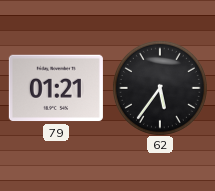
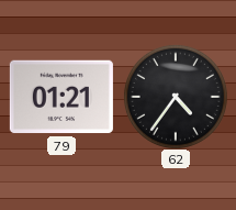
62: 5:36 -> 4:36
